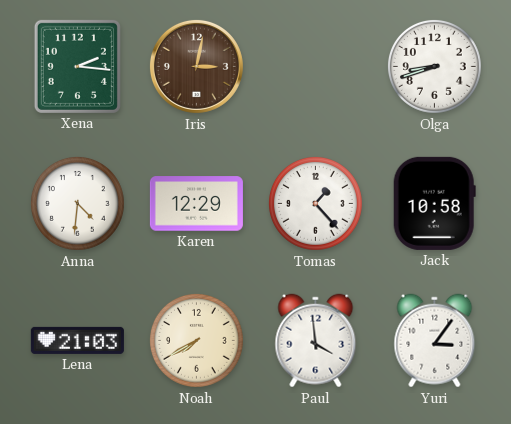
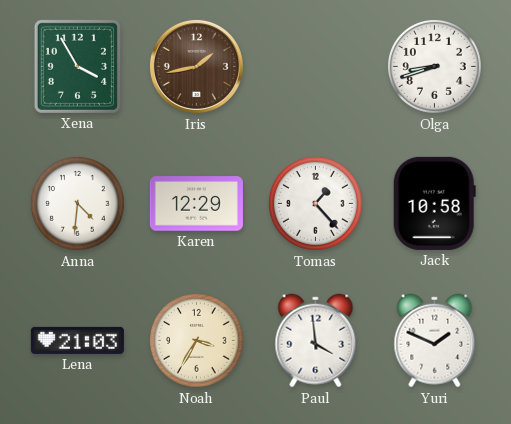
Xena: 2:16 -> 3:55
Iris: 3:02 -> 1:43
Noah: 7:40 -> 3:35
Yuri: 3:06 -> 1:49
